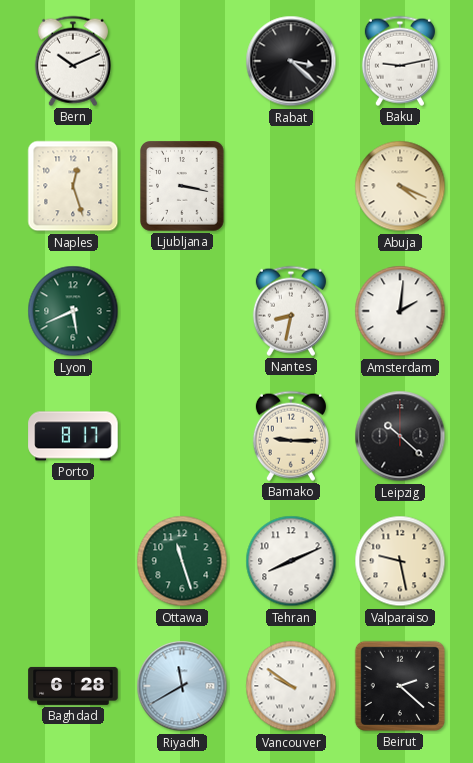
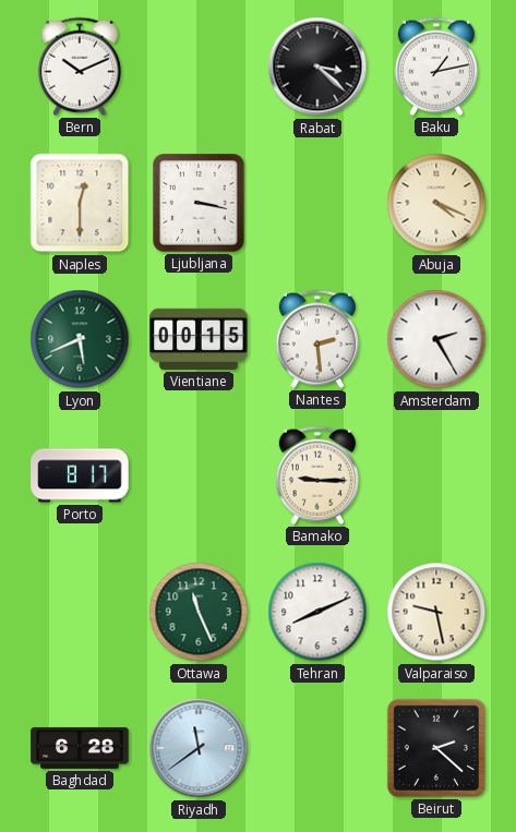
Baku: 9:13 -> 1:13
Naples: 12:27 -> 12:30
Vientiane: none -> 00:15
Nantes: 8:32 -> 2:29
Amsterdam: 2:01 -> 2:25
Leipzig: 10:22 -> none
Ottawa: 11:27 -> 11:26
Riyadh: 11:40 -> 11:39
Vancouver: 9:51 -> none
